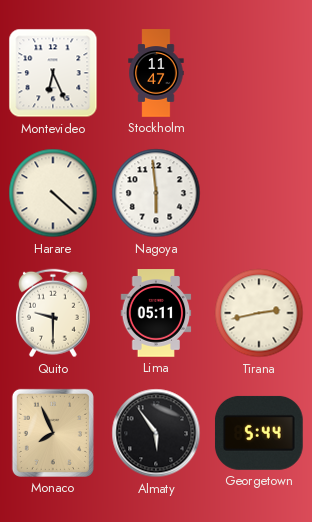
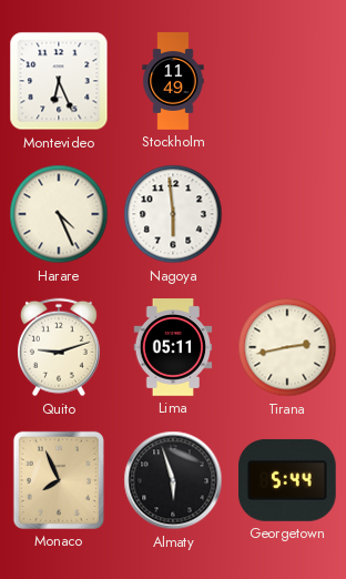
Stockholm: 11:47 -> 11:49
Harare: 4:22 -> 4:26
Quito: 9:30 -> 9:12
Almaty: 5:54 -> 5:57
